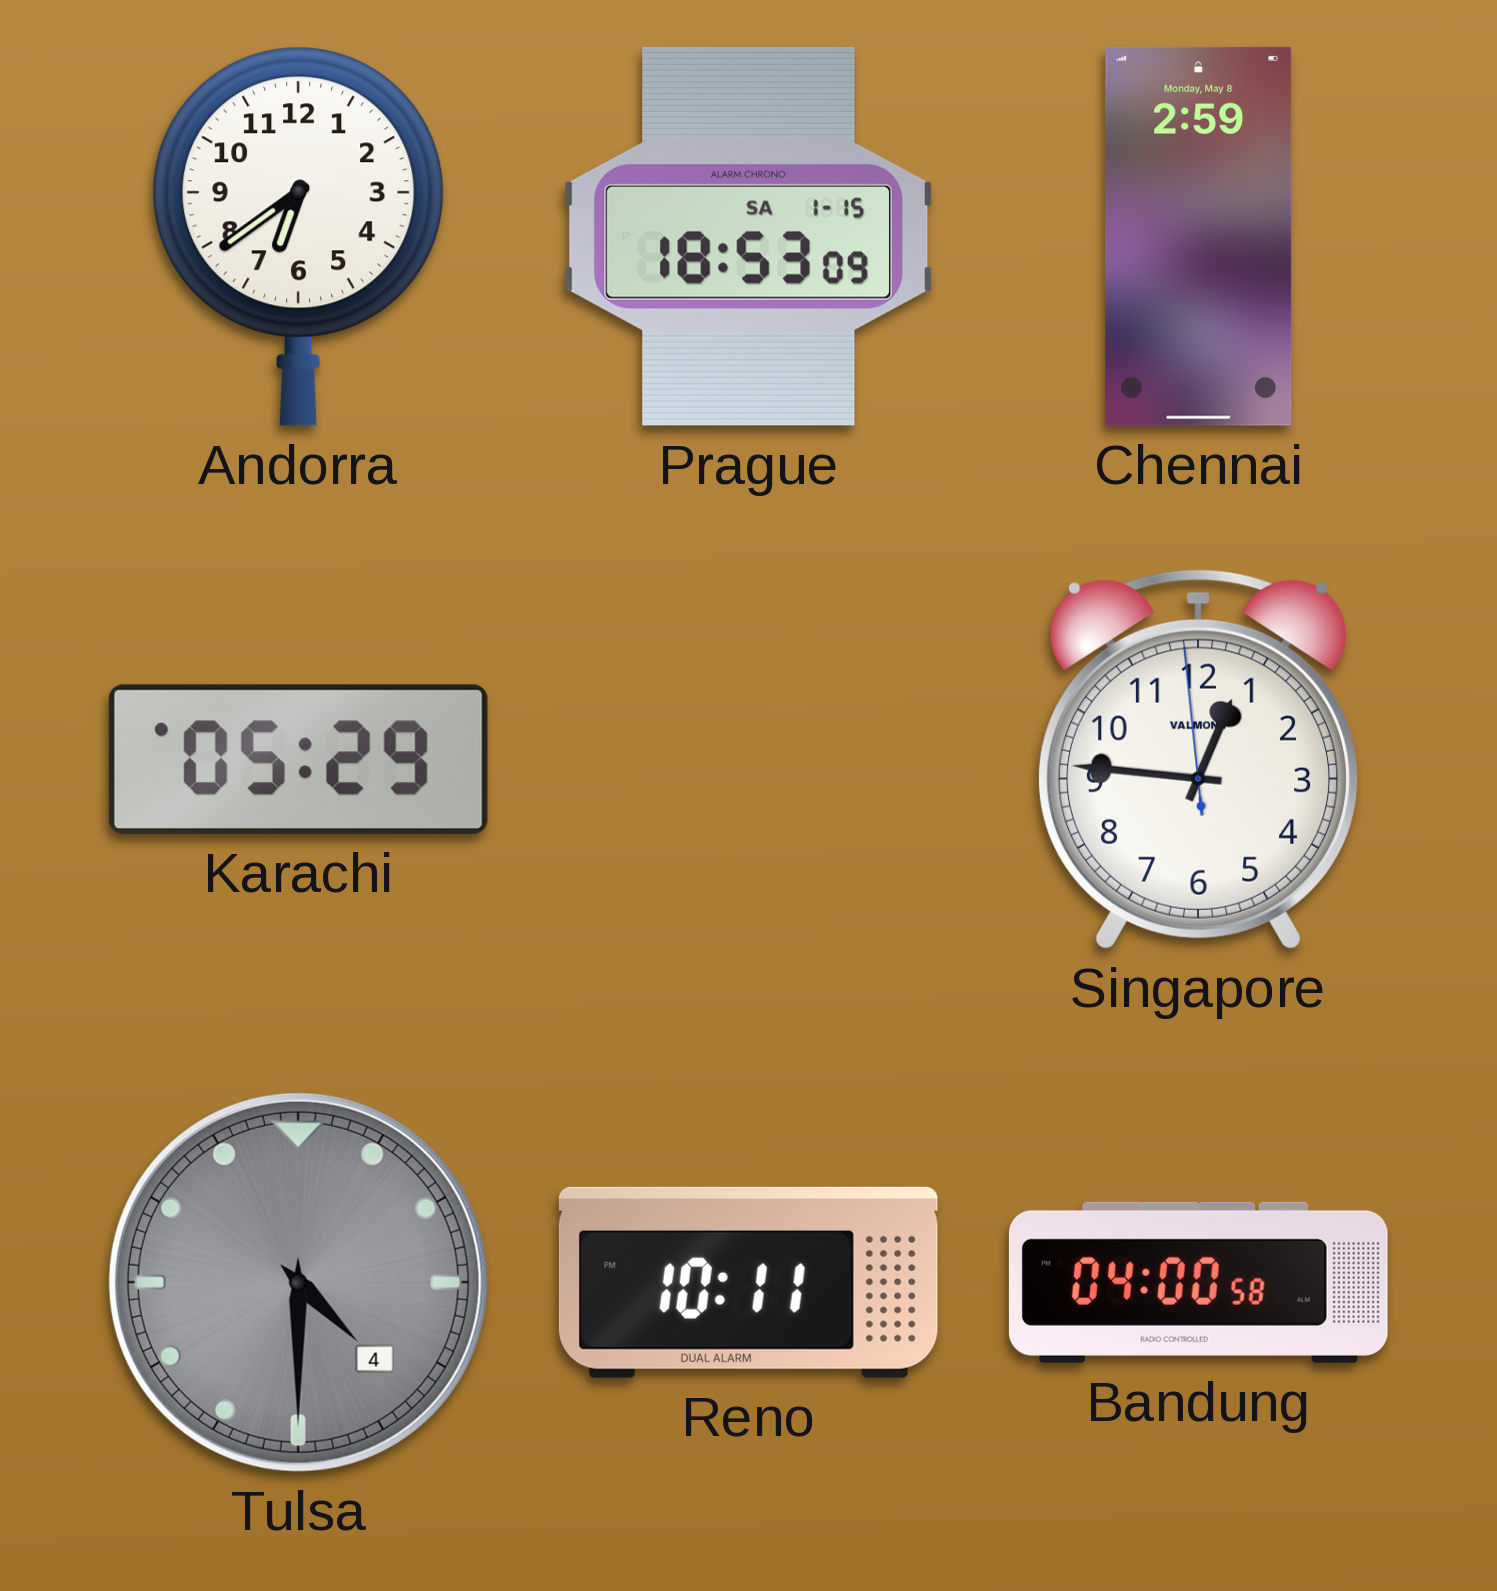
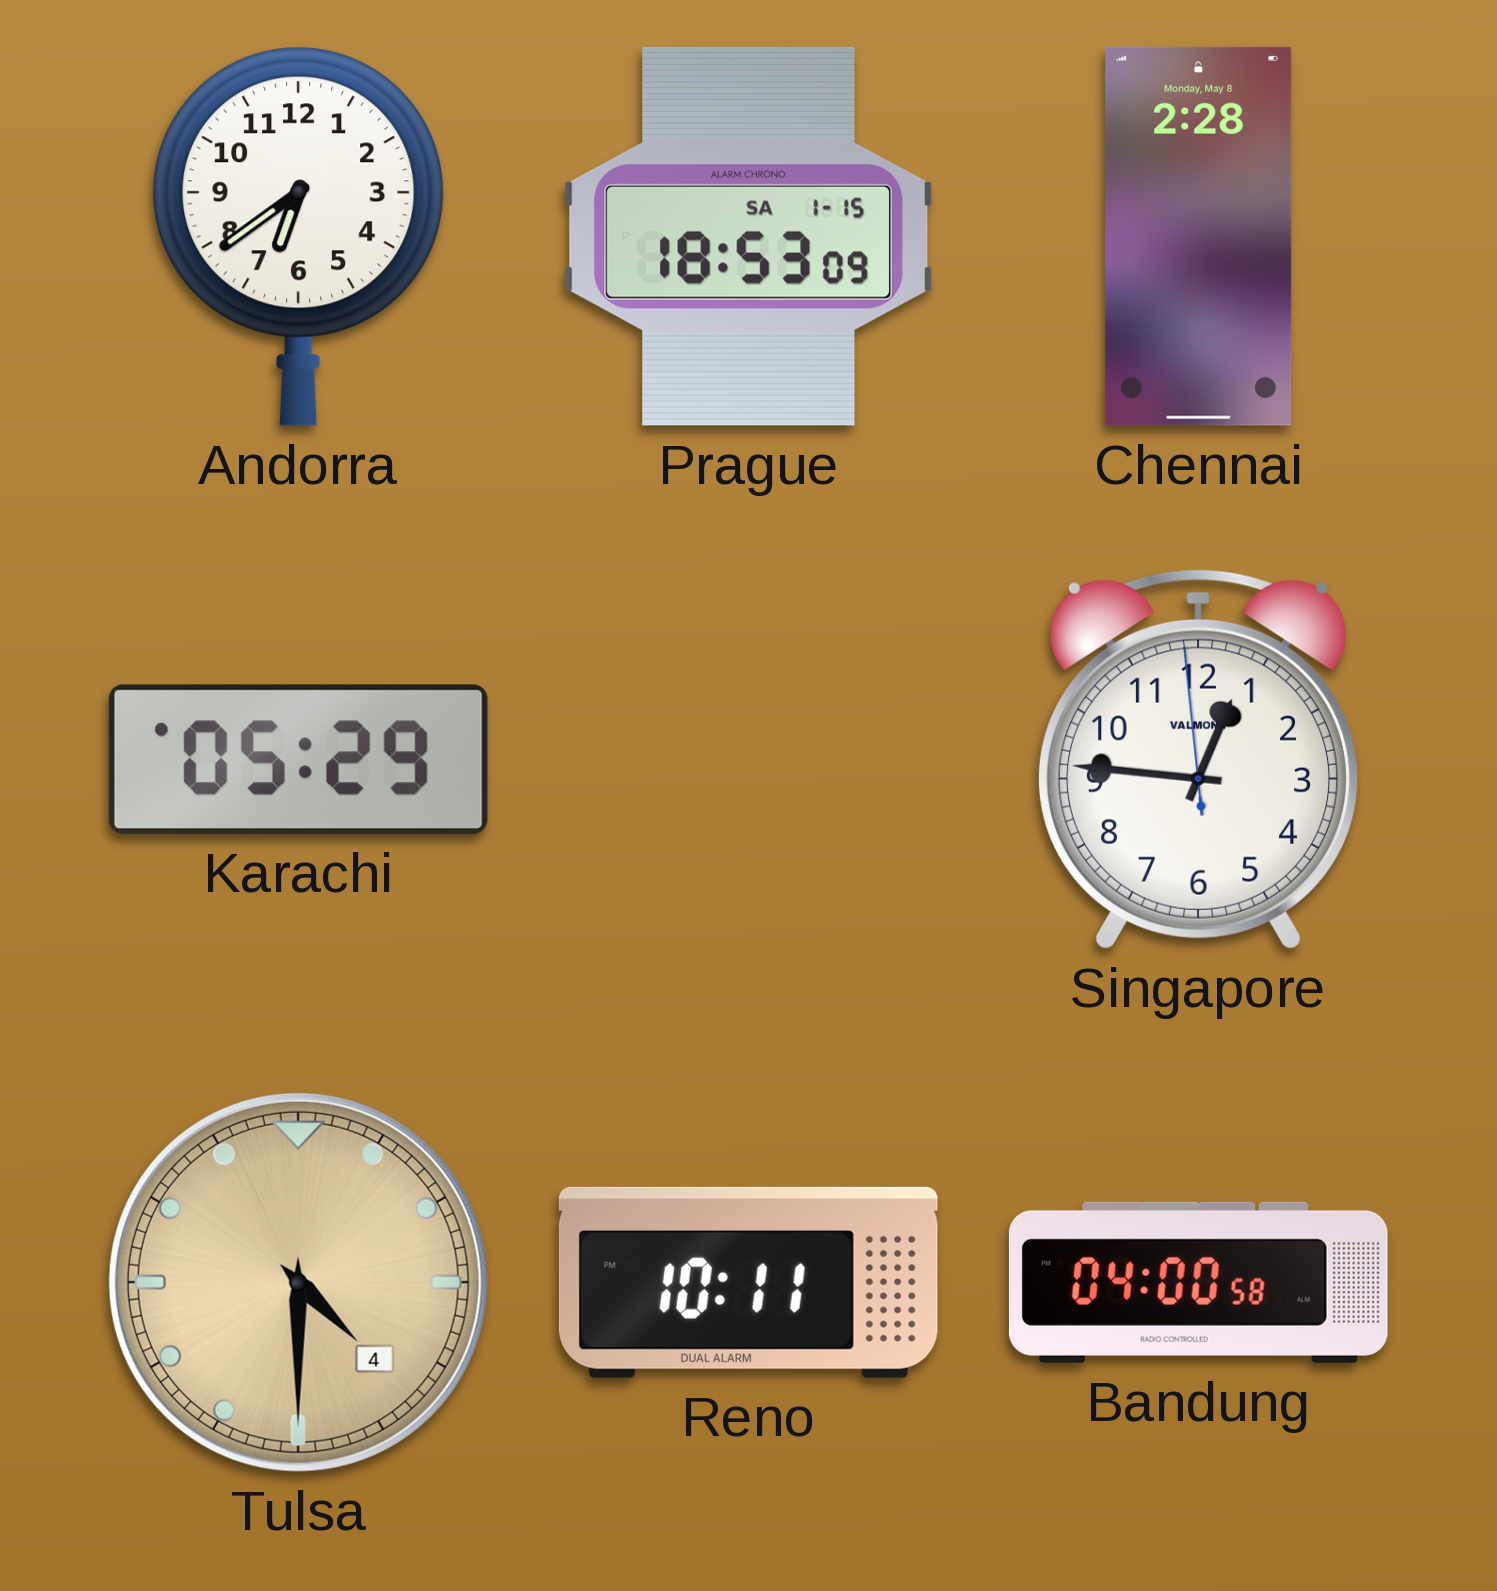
Chennai: 2:59 -> 2:28
Tulsa dial: grey -> champagne
